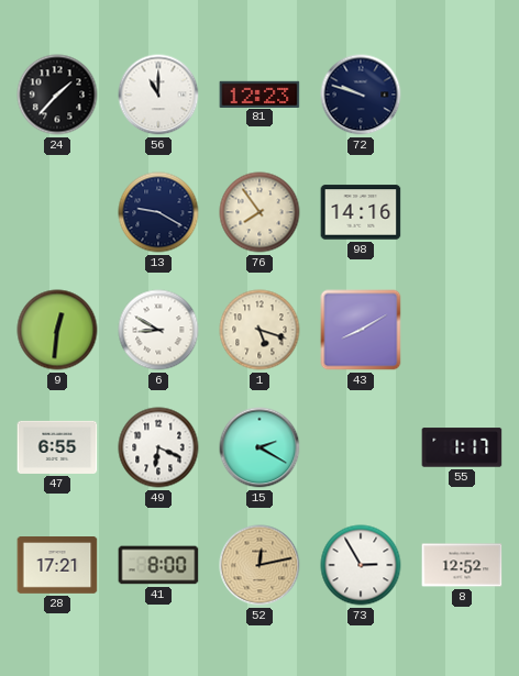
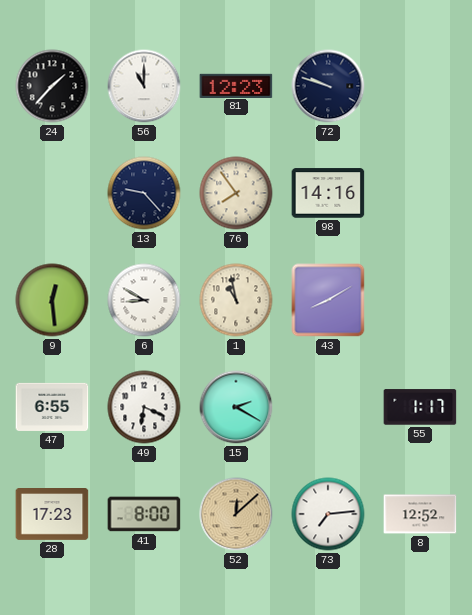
13: 9:20 -> 9:23
9: 12:31 -> 12:29
1: 5:18 -> 10:58
28: 17:21 -> 17:23
52: 12:13 -> 12:08
73: 2:55 -> 7:14
